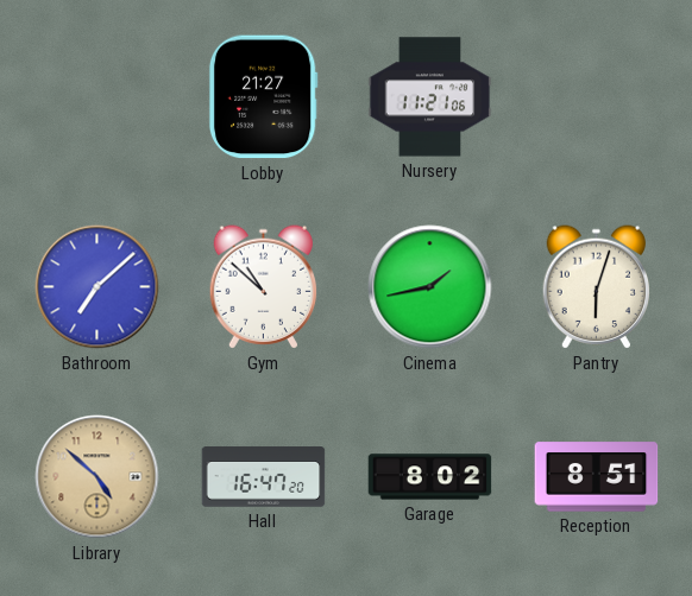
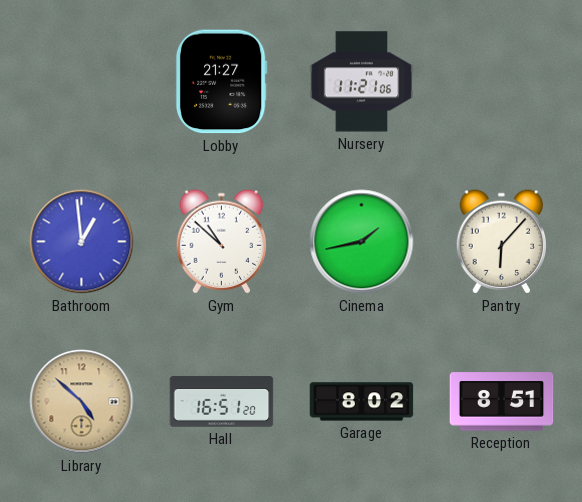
Bathroom: 7:08 -> 12:59
Pantry: 6:03 -> 6:07
Hall: 16:47 -> 16:51
